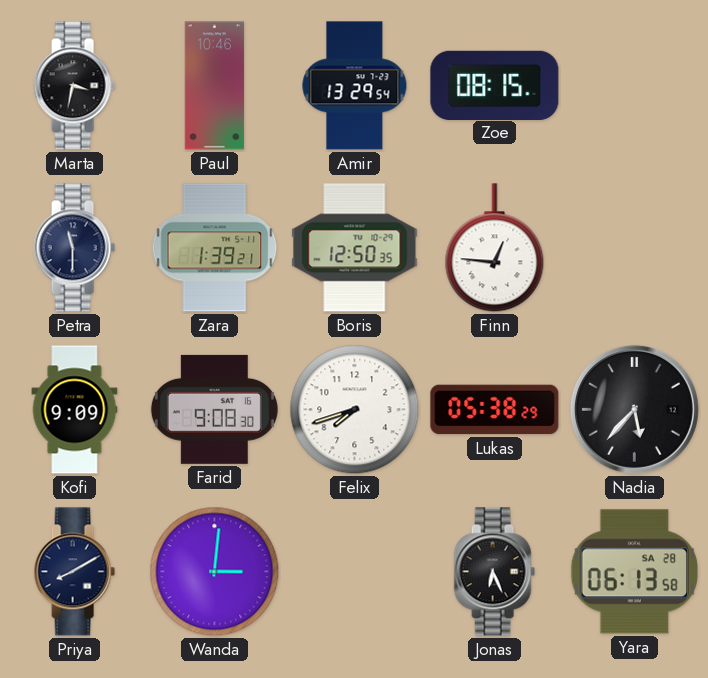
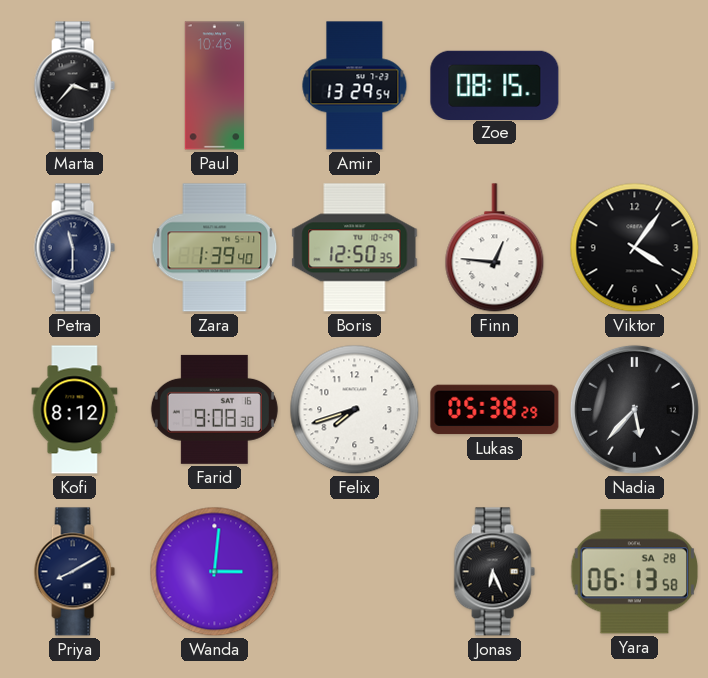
Marta: 3:32 -> 3:37
Zara: 1:39:21 -> 1:39:40
Viktor: none -> 4:06
Kofi: 9:09 -> 8:12
